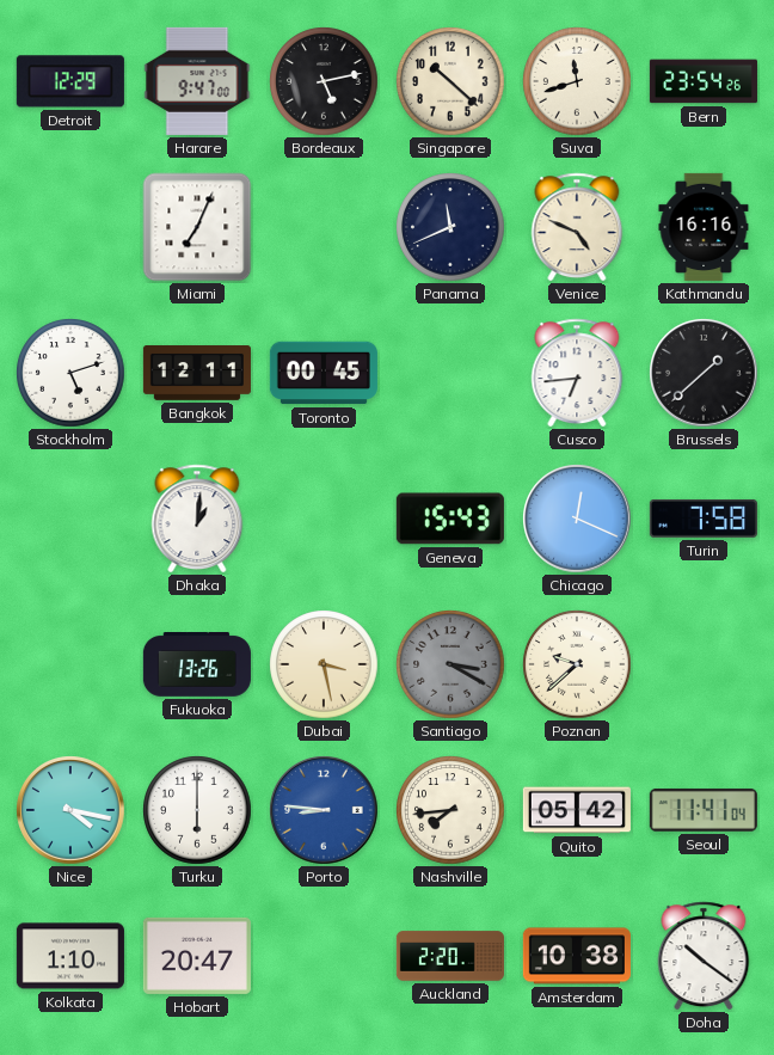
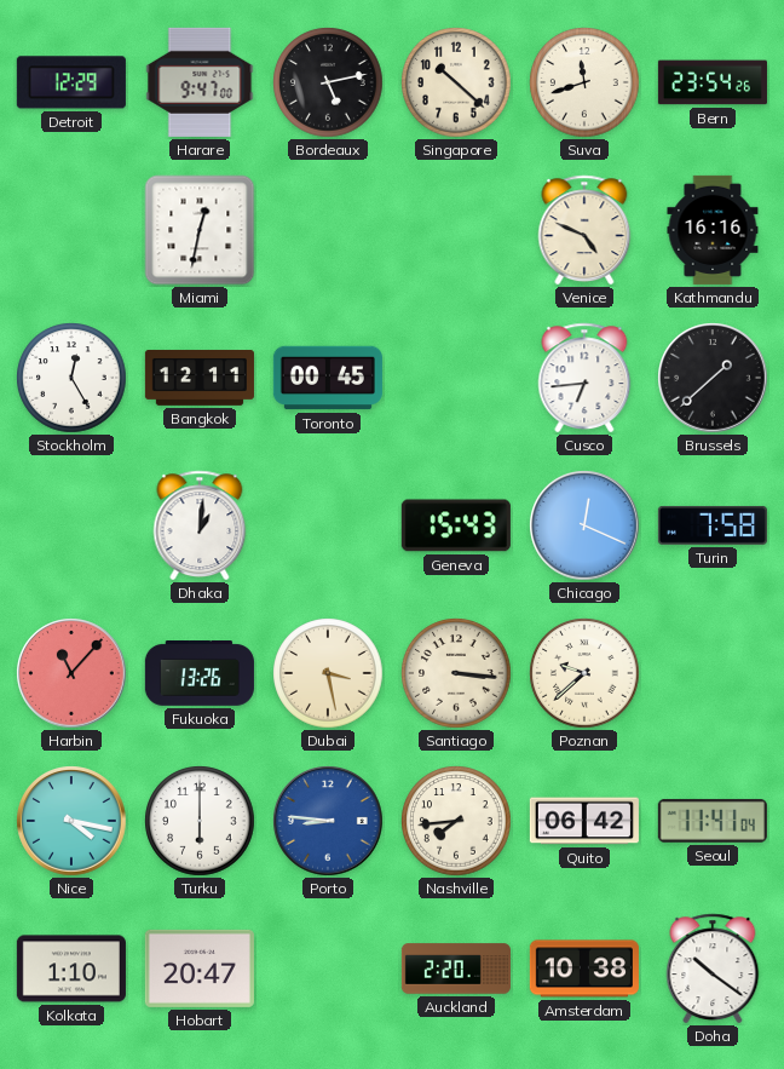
Miami: 7:04 -> 12:32
Panama: 11:41 -> none
Stockholm: 5:12 -> 12:25
Harbin: none -> 11:07
Santiago: 3:20 -> 3:16
Santiago dial: grey -> cream
Quito: 05:42 -> 06:42
